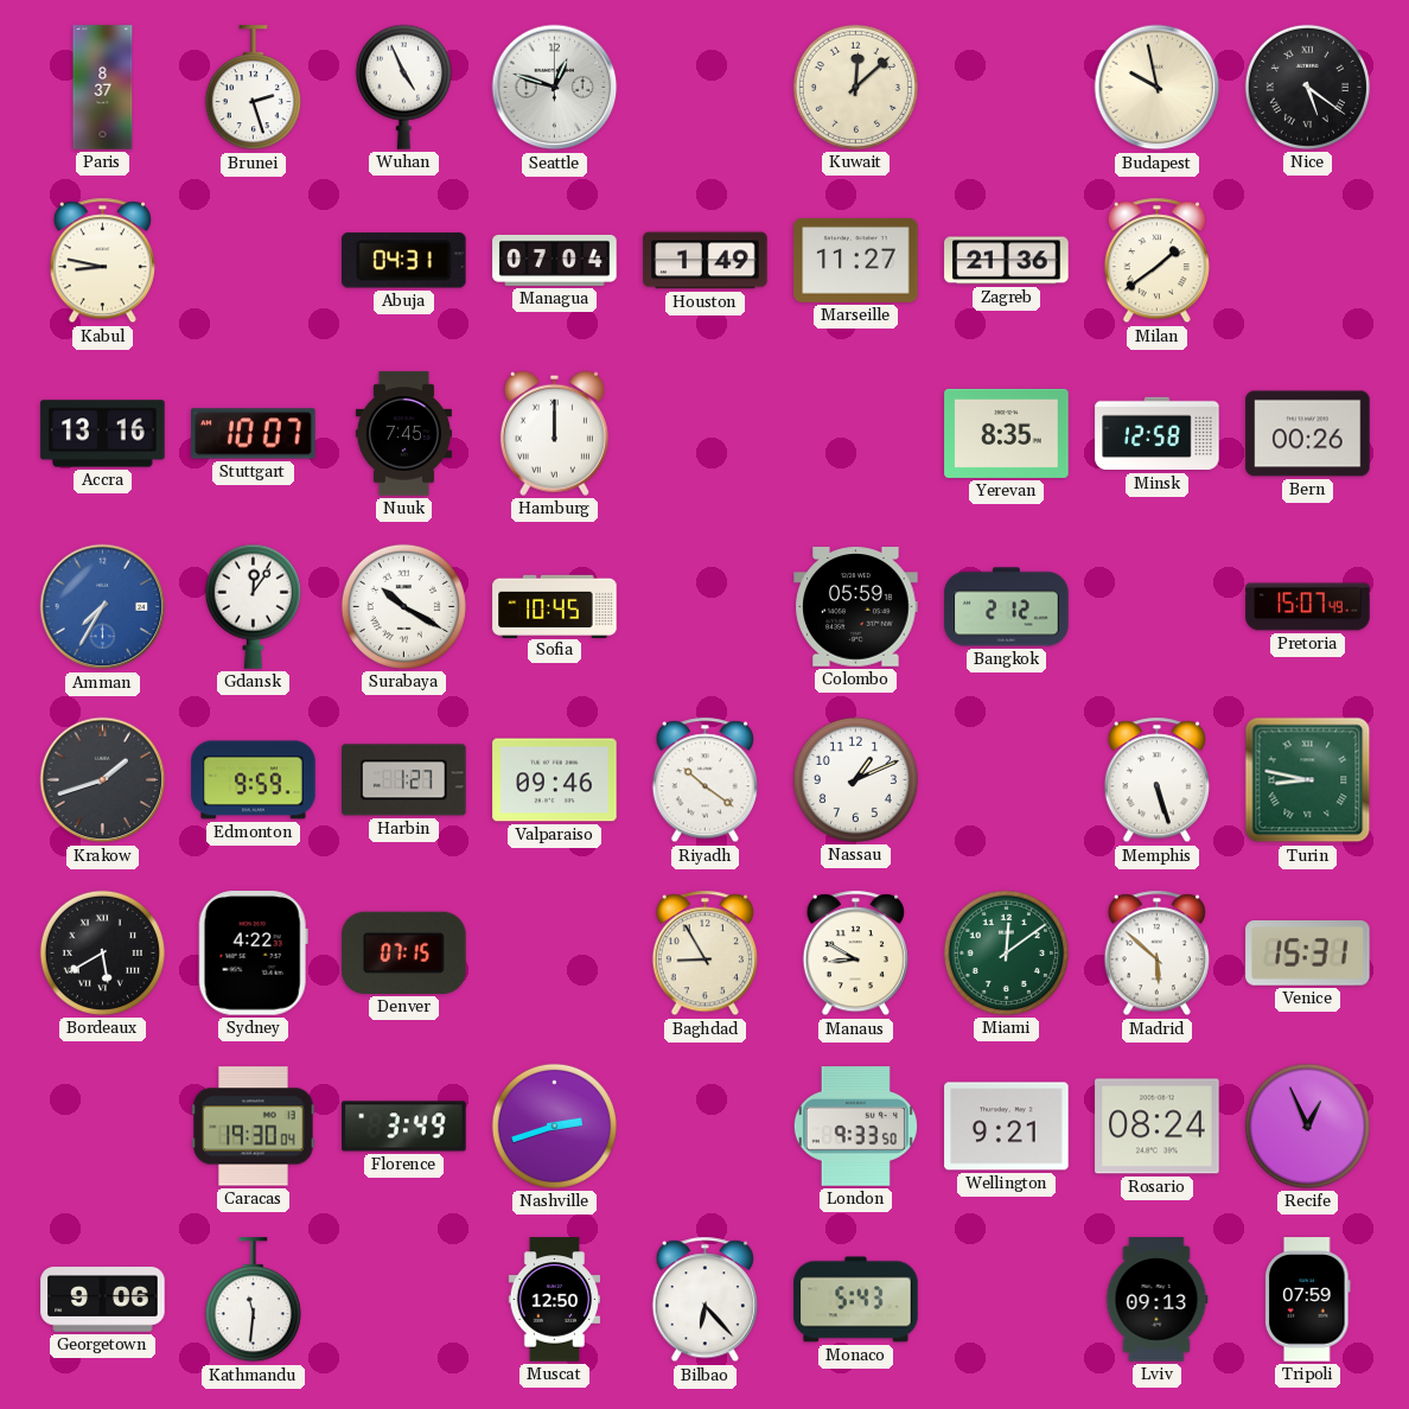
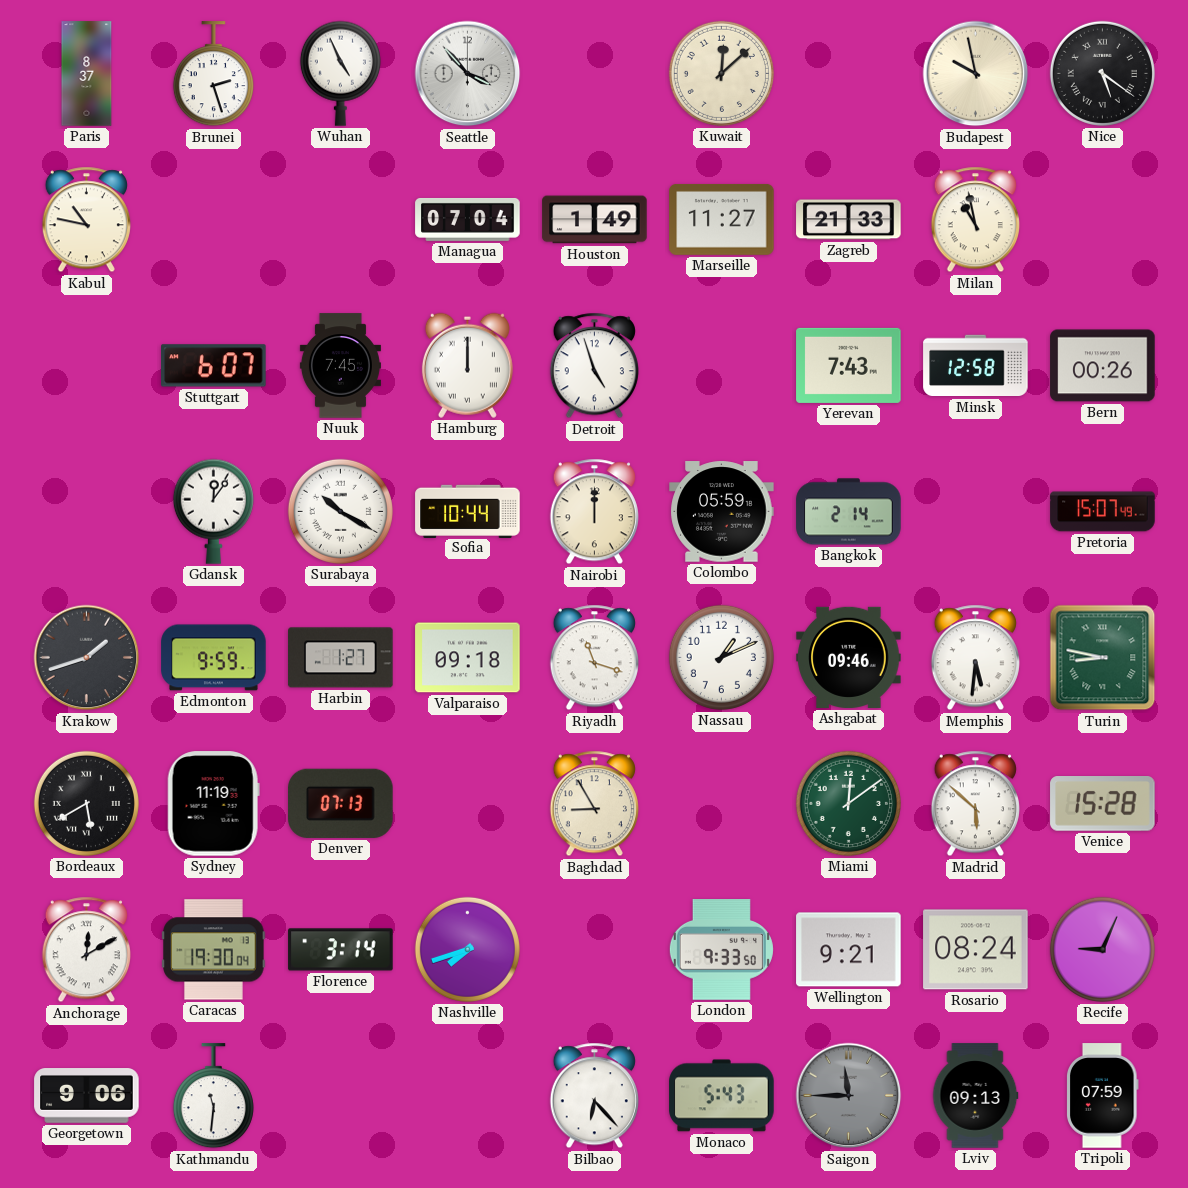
Seattle: 12:48 -> 3:53
Kabul: 8:47 -> 10:47
Abuja: 04:31 -> none
Zagreb: 21:36 -> 21:33
Milan: 1:39 -> 10:58
Accra: 13:16 -> none
Stuttgart: 10:07 -> 6:07
Detroit: none -> 4:57
Yerevan: 8:35 -> 7:43
Amman: 7:35 -> none
Sofia: 10:45 -> 10:44
Nairobi: none -> 12:00
Bangkok: 2:12 -> 2:14
Valparaiso: 09:46 -> 09:18
Riyadh: 10:21 -> 11:18
Ashgabat: none -> 09:46
Memphis: 5:27 -> 5:31
Sydney: 4:22 -> 11:19
Denver: 07:15 -> 07:13
Manaus: 8:50 -> none
Venice: 15:31 -> 15:28
Anchorage: none -> 12:10
Florence: 3:49 -> 3:14
Nashville: 2:42 -> 7:42
Recife: 12:56 -> 9:04
Muscat: 12:50 -> none
Saigon: none -> 11:45
